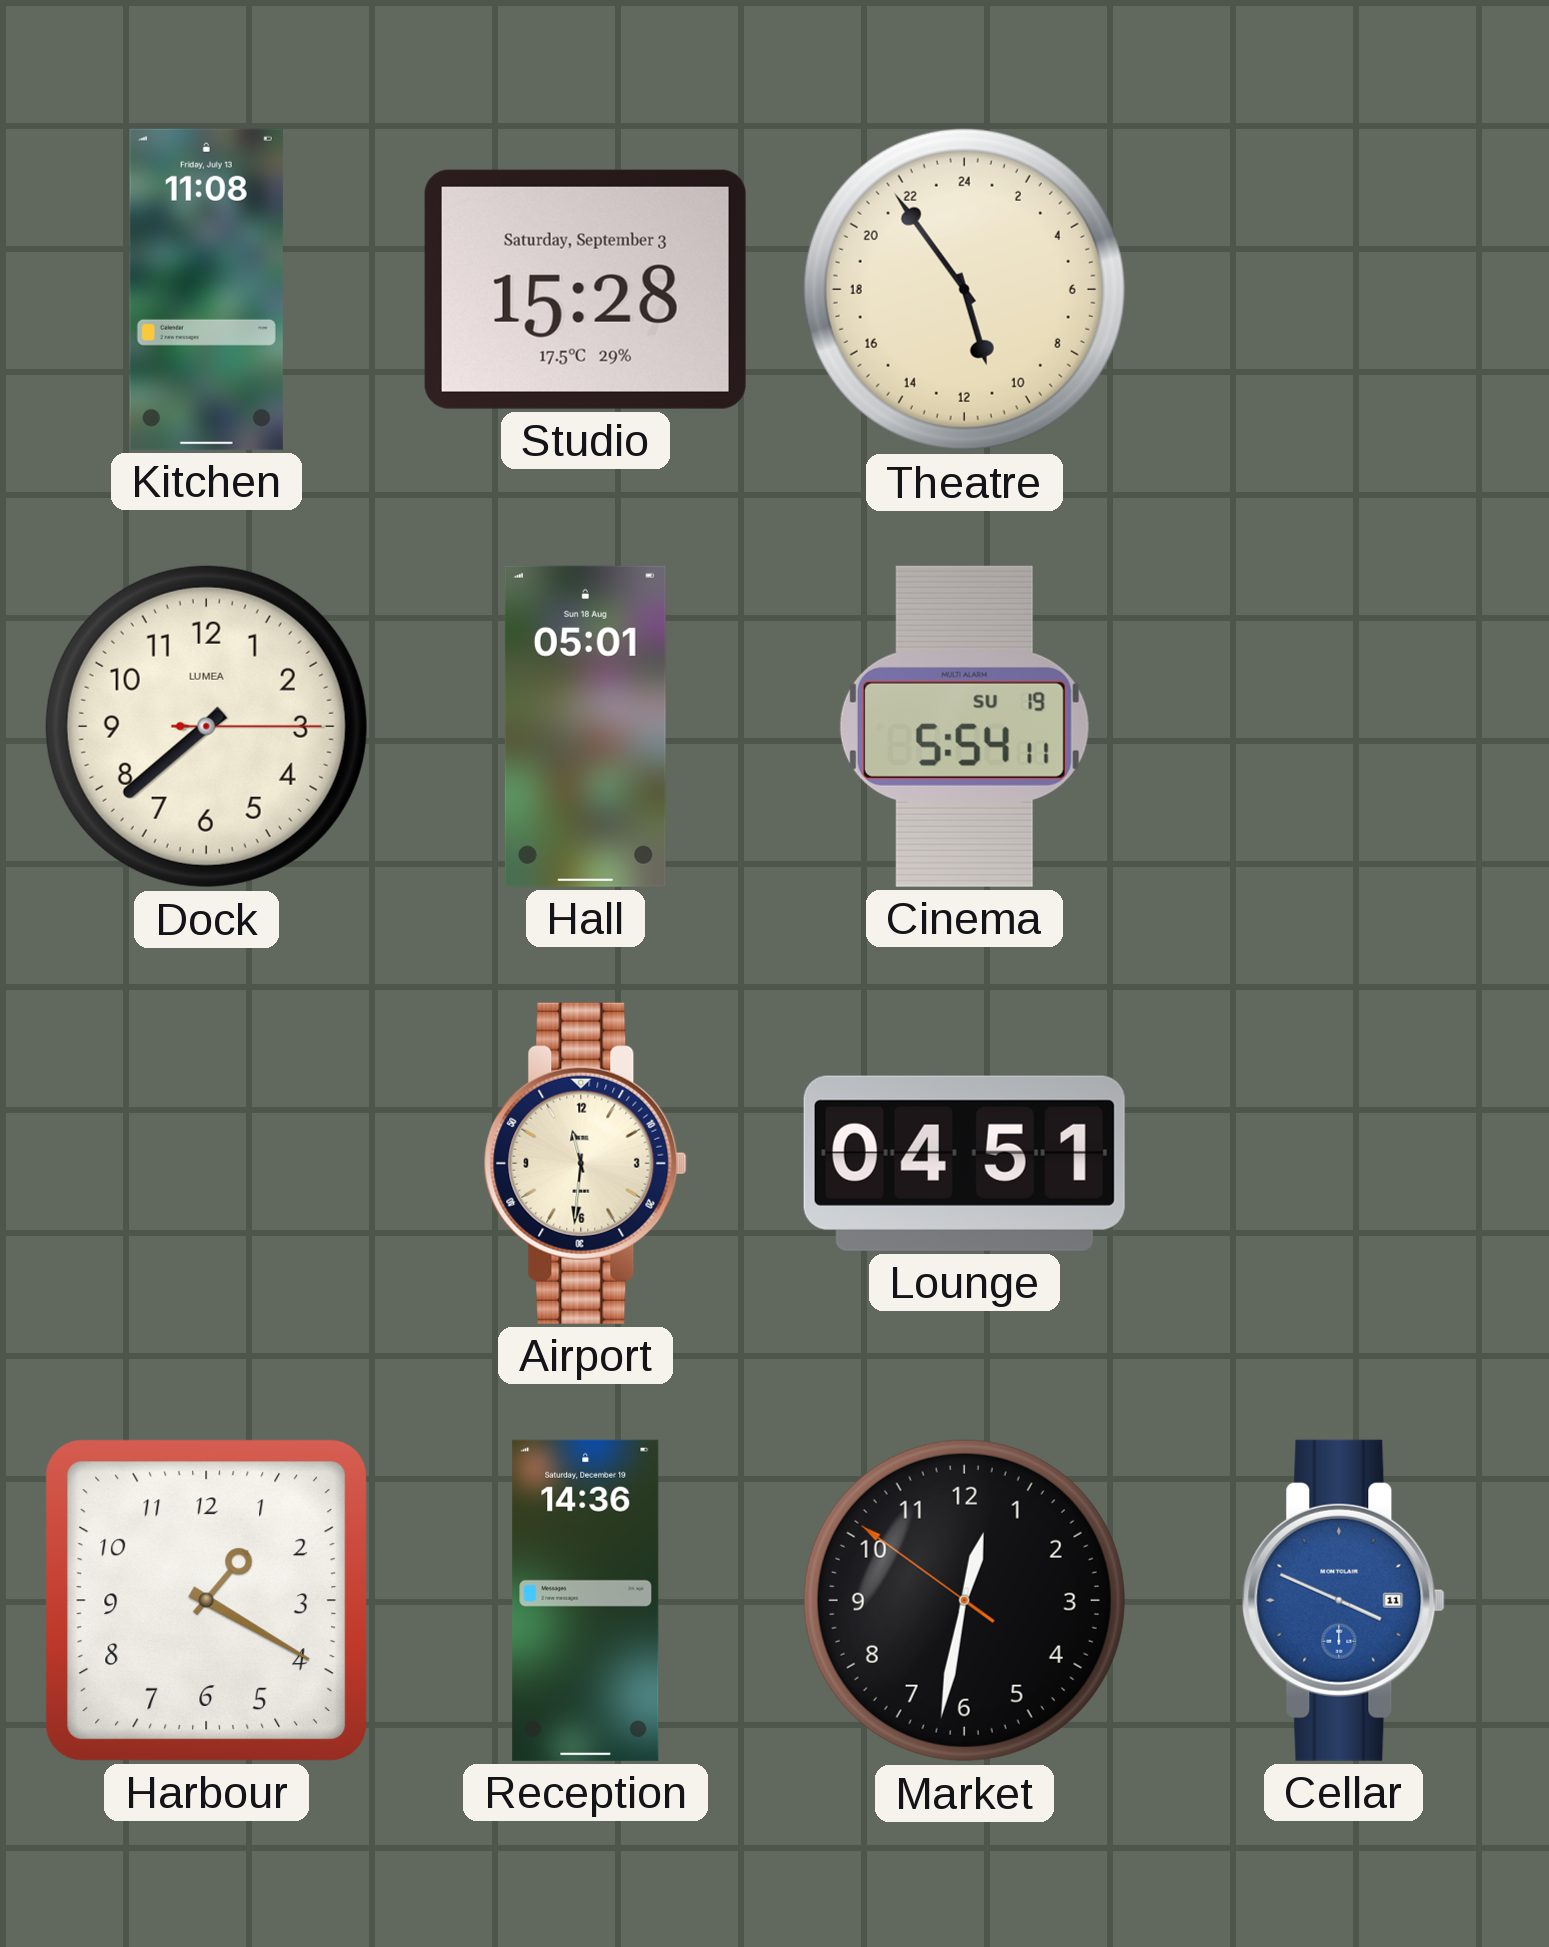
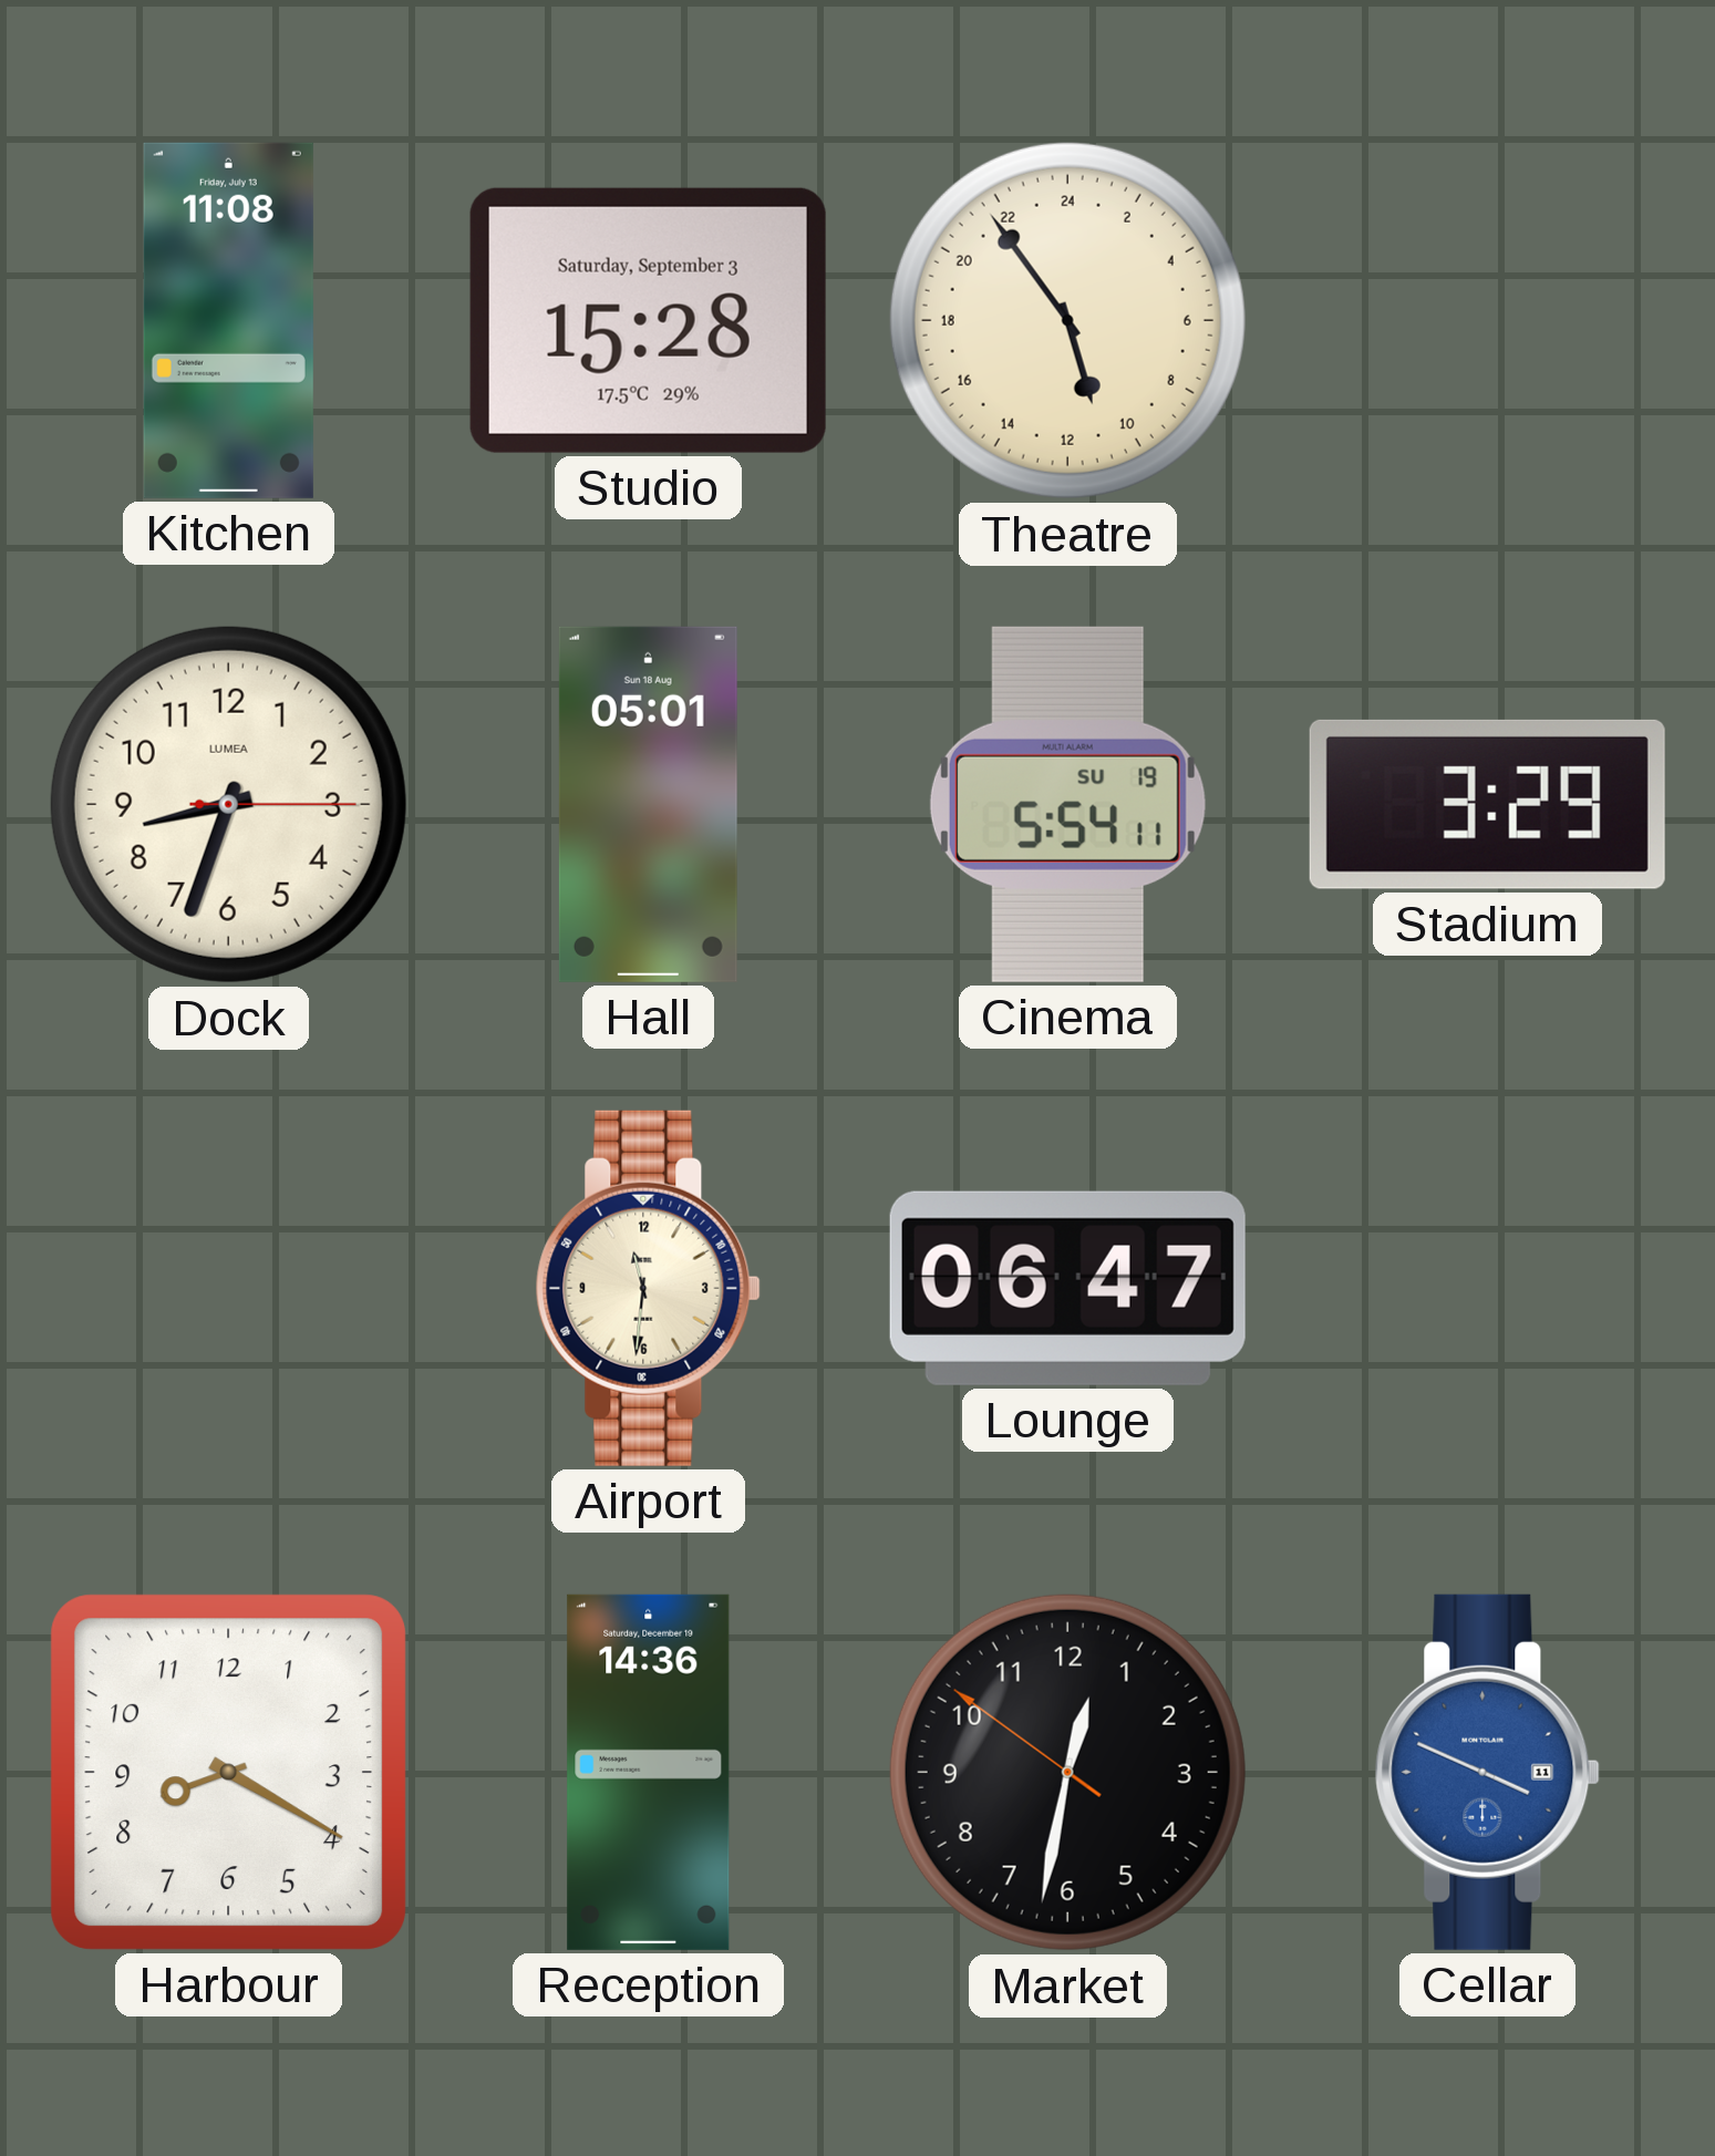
Dock: 7:38 -> 8:33
Stadium: none -> 3:29
Lounge: 04:51 -> 06:47
Harbour: 1:20 -> 8:20
